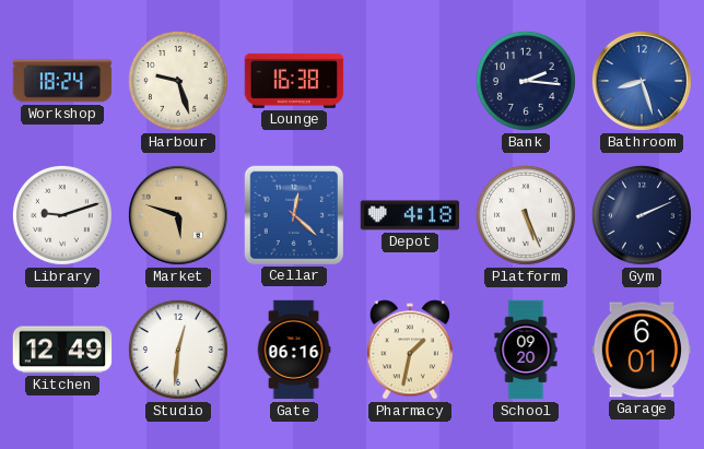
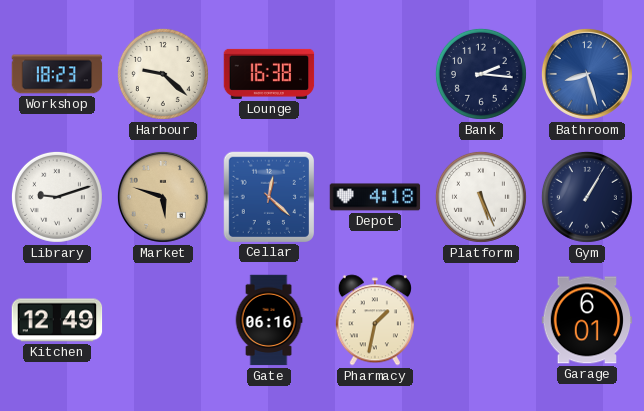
Workshop: 18:24 -> 18:23
Harbour: 9:27 -> 9:22
Gym: 2:11 -> 1:05
Studio: 12:31 -> none
School: 09:20 -> none
